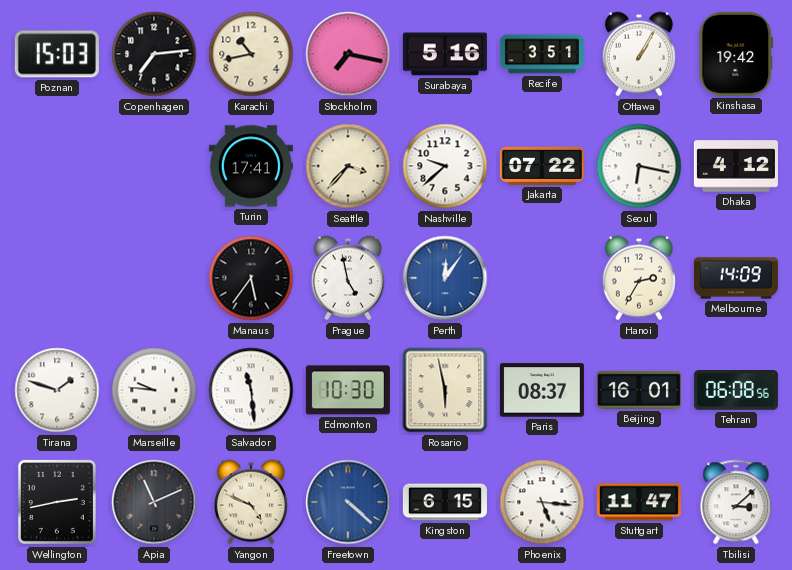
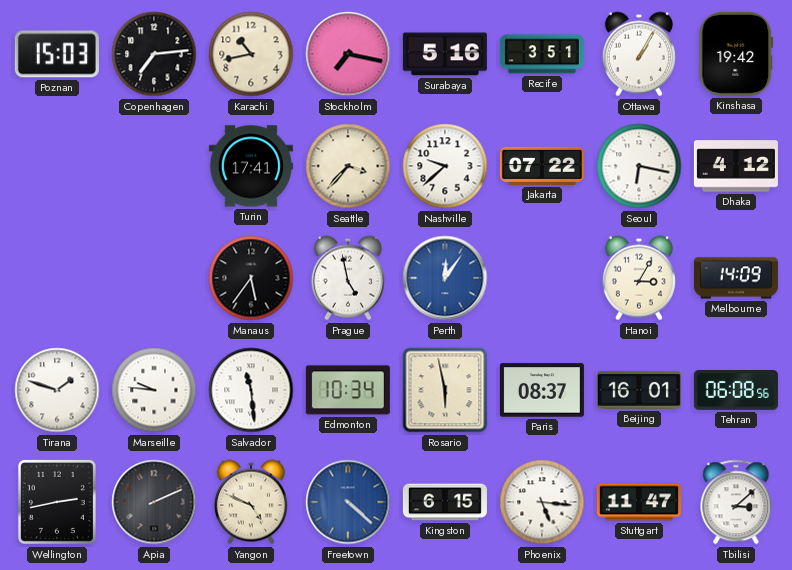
Hanoi: 2:35 -> 3:05
Edmonton: 10:30 -> 10:34
Apia: 11:11 -> 2:11
